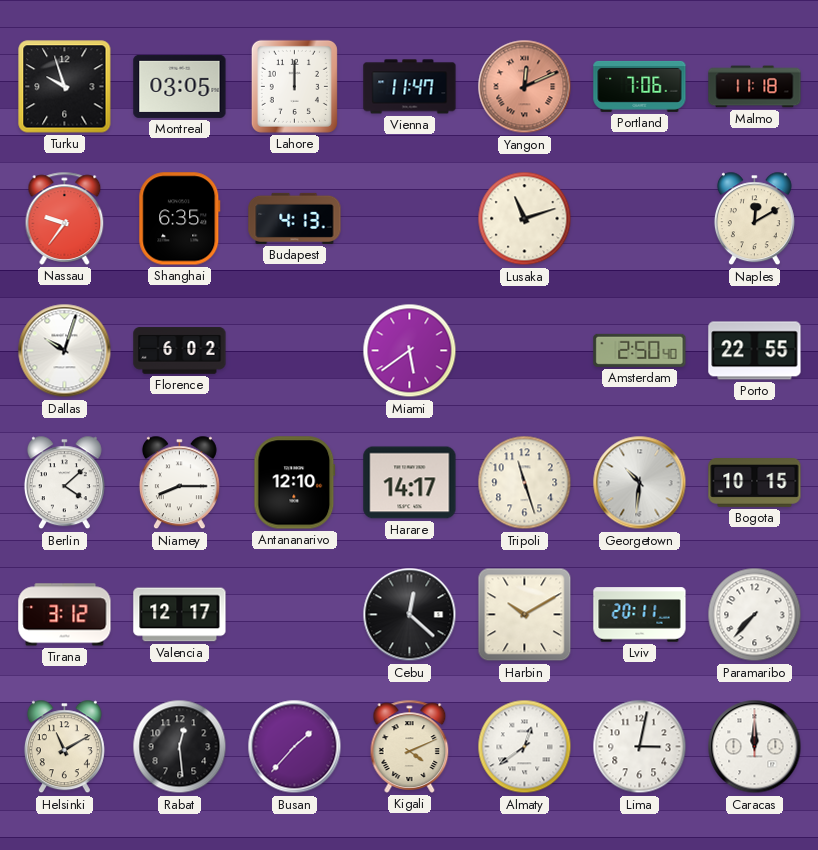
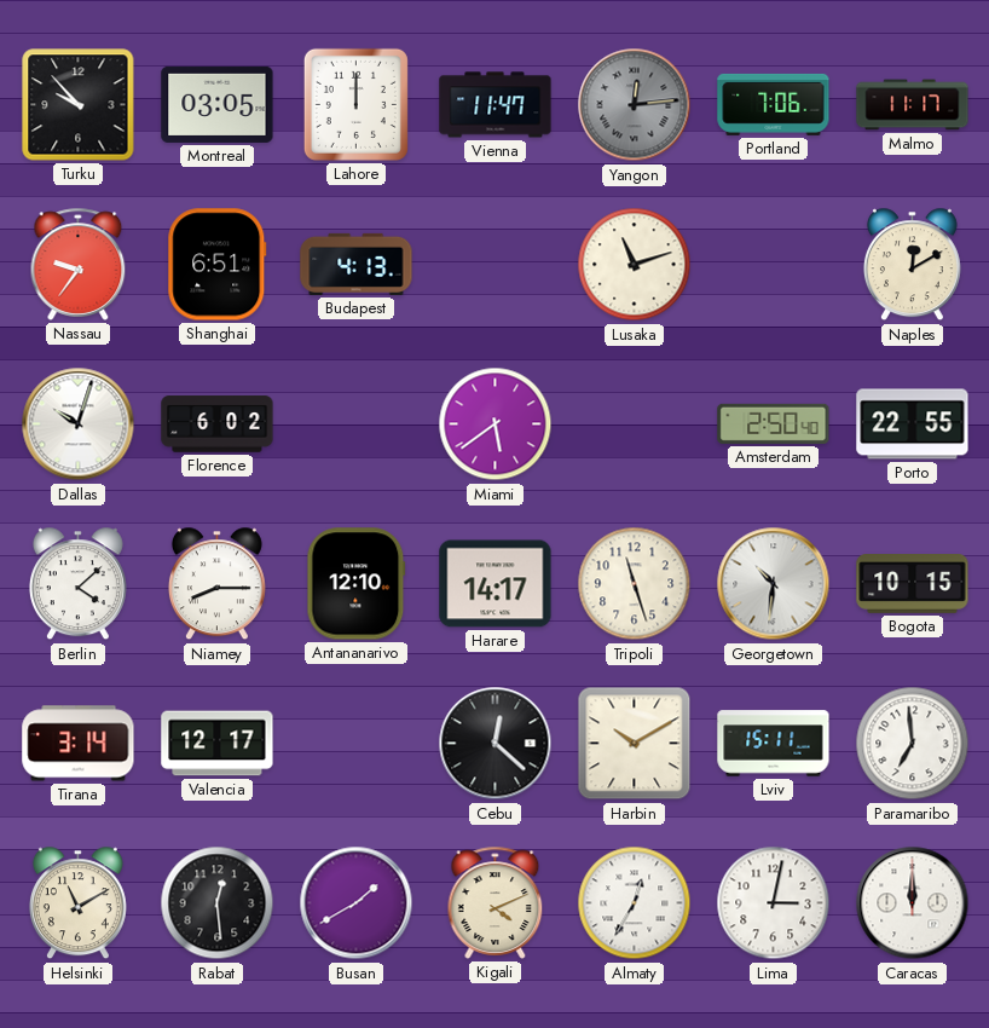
Turku: 9:57 -> 9:53
Yangon: 12:11 -> 12:14
Yangon dial: salmon -> grey
Malmo: 11:18 -> 11:17
Shanghai: 6:35 -> 6:51
Tirana: 3:12 -> 3:14
Lviv: 20:11 -> 15:11
Paramaribo: 7:37 -> 6:59
Busan: 1:37 -> 1:40
Almaty: 12:39 -> 12:35
